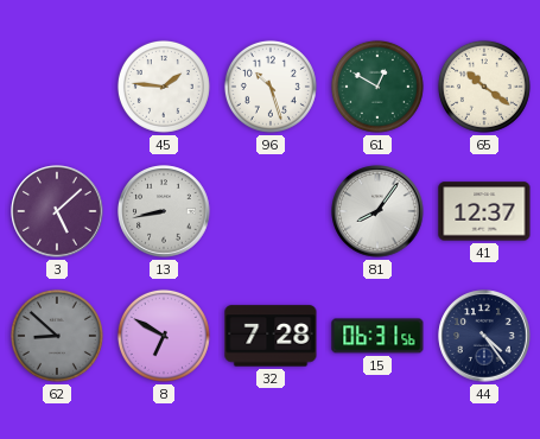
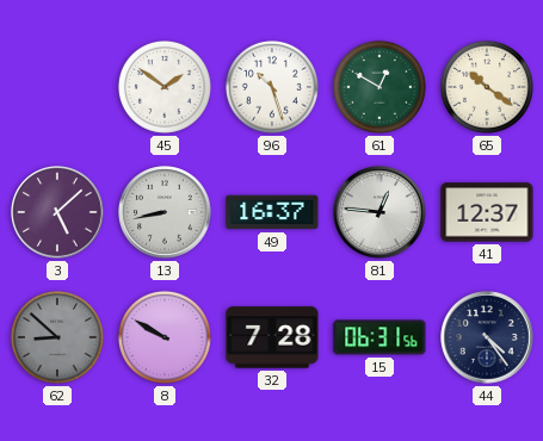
45: 1:46 -> 1:51
49: none -> 16:37
81: 8:06 -> 12:46
8: 6:50 -> 9:50
